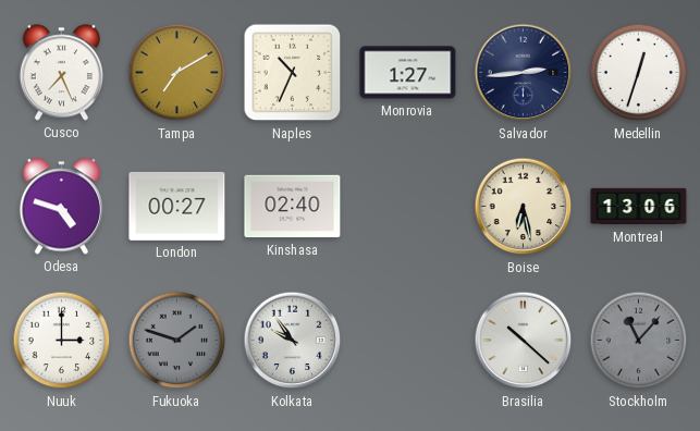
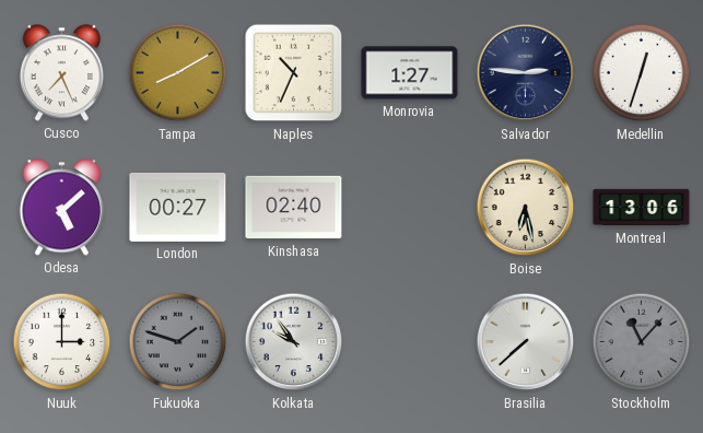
Tampa: 7:10 -> 8:10
Salvador: 2:44 -> 2:46
Odesa: 4:48 -> 5:08
Brasilia: 10:22 -> 7:38
